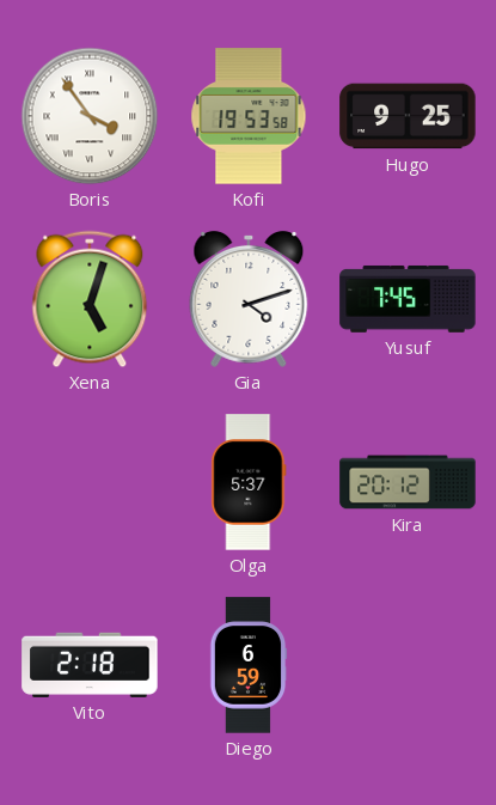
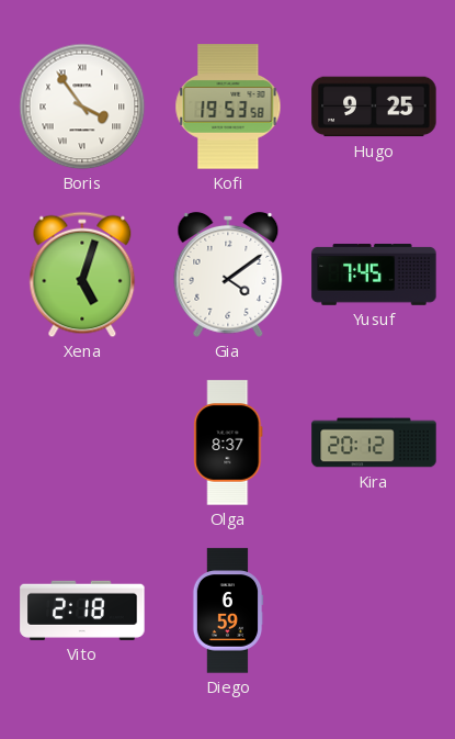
Gia: 4:12 -> 4:09
Olga: 5:37 -> 8:37
